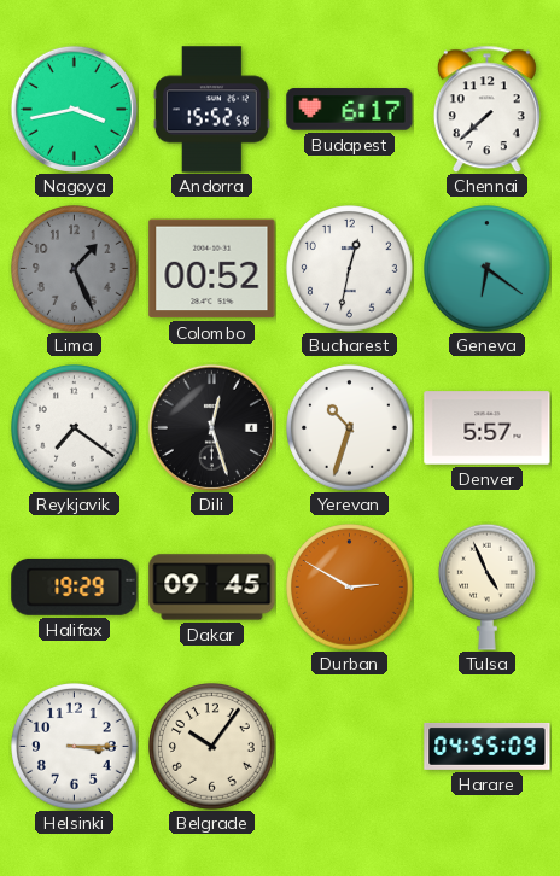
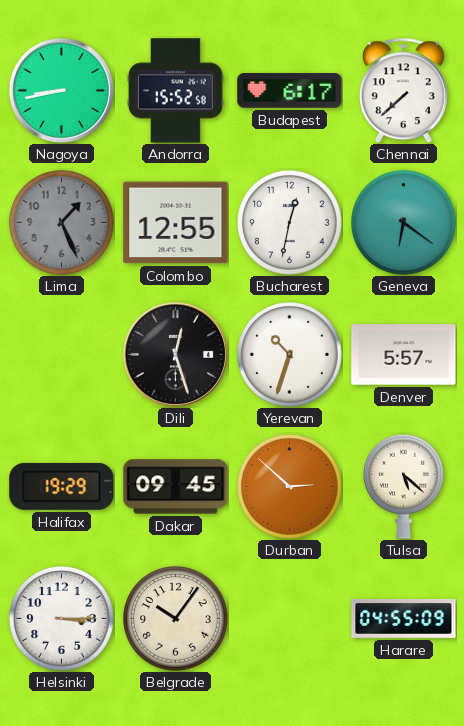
Nagoya: 3:43 -> 8:43
Colombo: 00:52 -> 12:55
Reykjavik: 7:21 -> none
Durban: 2:50 -> 2:52
Tulsa: 4:56 -> 5:22
